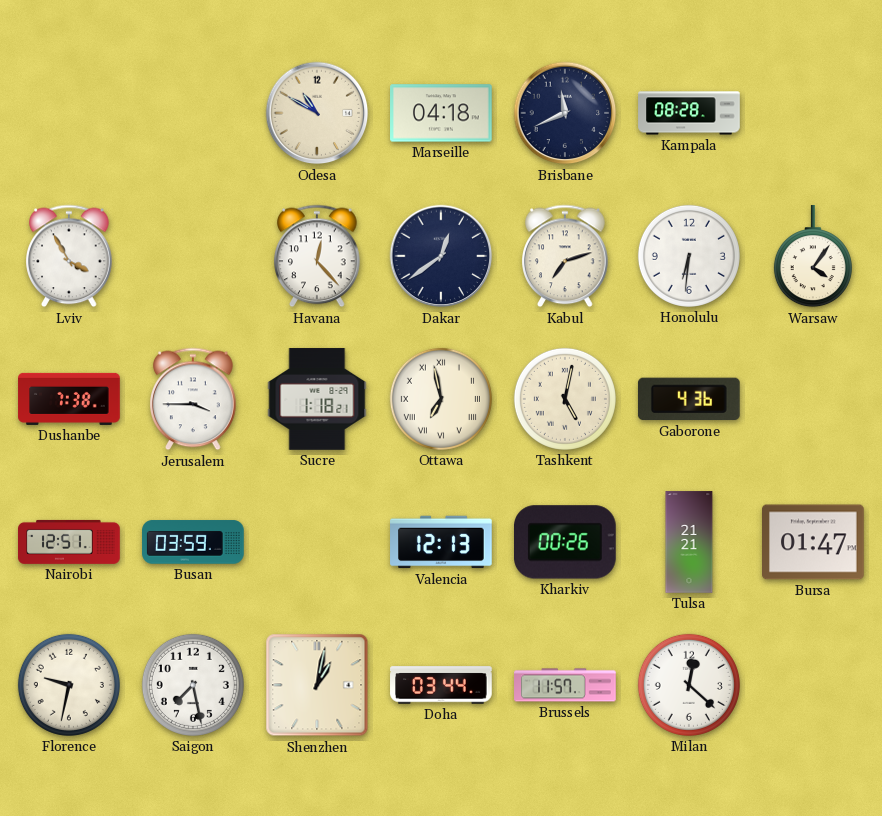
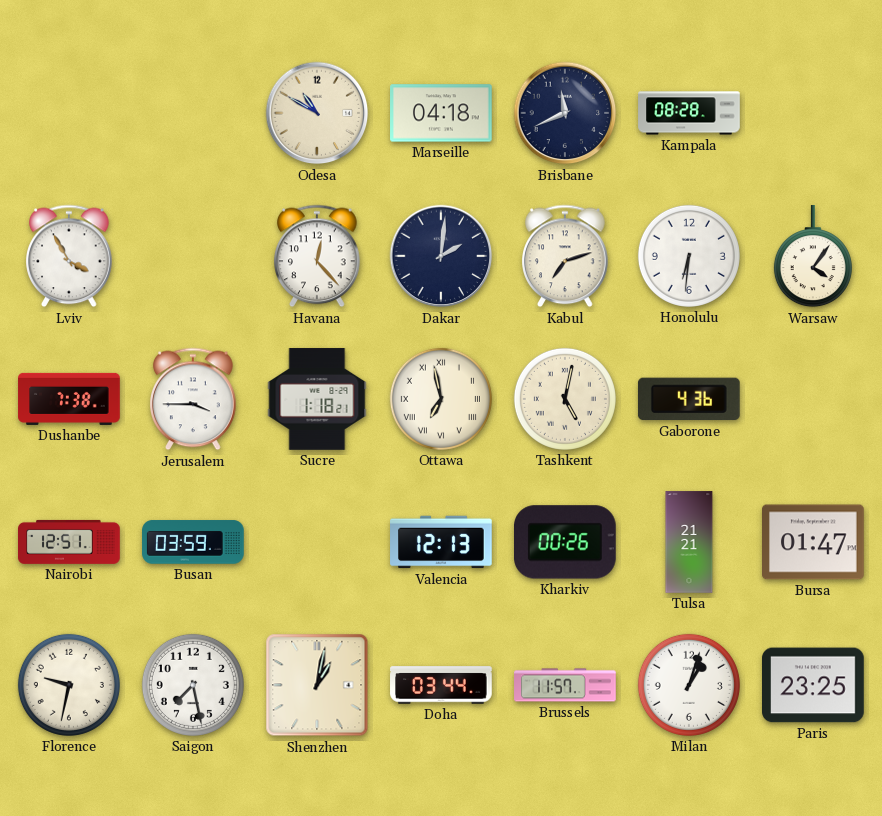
Dakar: 12:39 -> 2:01
Milan: 12:22 -> 1:03
Paris: none -> 23:25
